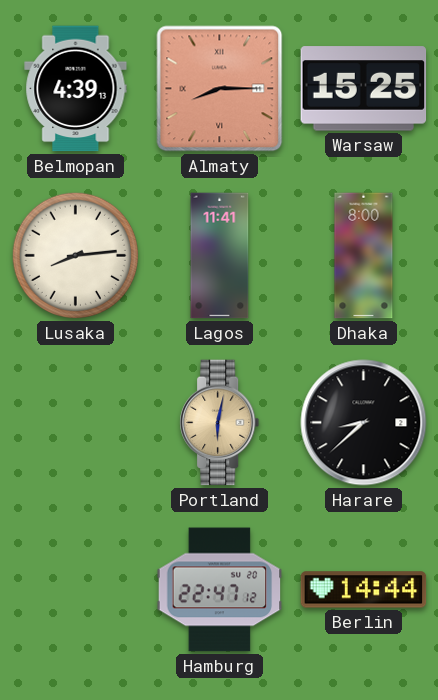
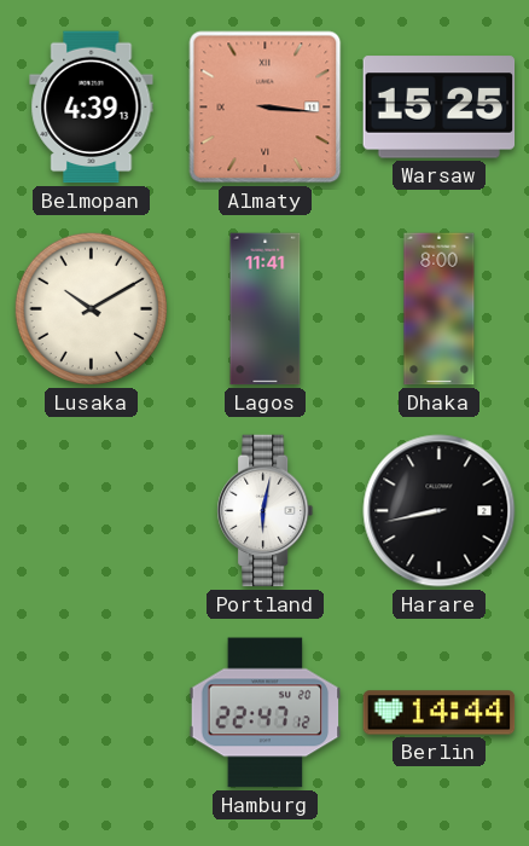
Almaty: 8:15 -> 3:16
Lusaka: 8:14 -> 10:10
Portland dial: champagne -> white
Harare: 8:38 -> 8:43
